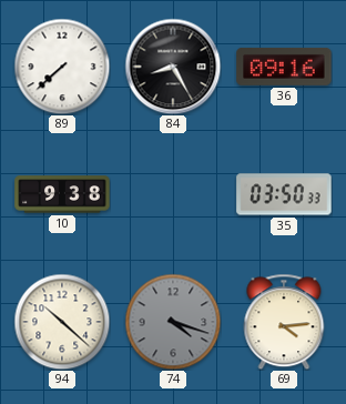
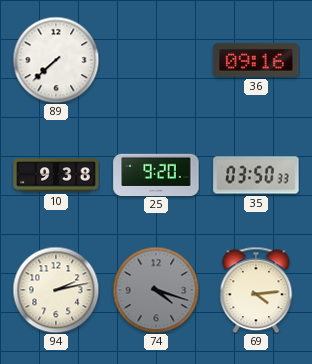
84: 8:25 -> none
25: none -> 9:20
94: 10:22 -> 2:13
